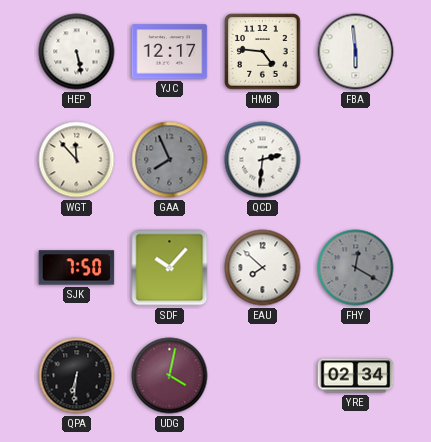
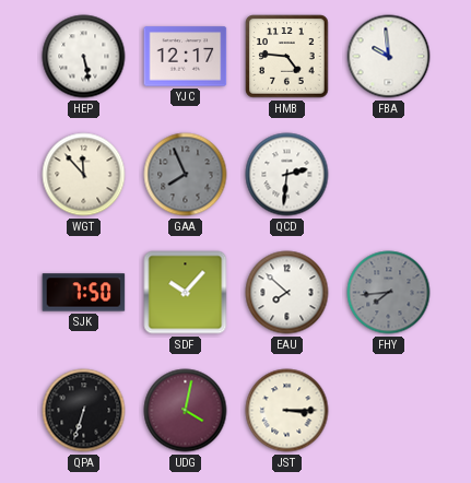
FBA: 5:59 -> 9:59
FHY: 12:20 -> 7:44
QPA: 6:31 -> 6:33
JST: none -> 3:15
YRE: 02:34 -> none
